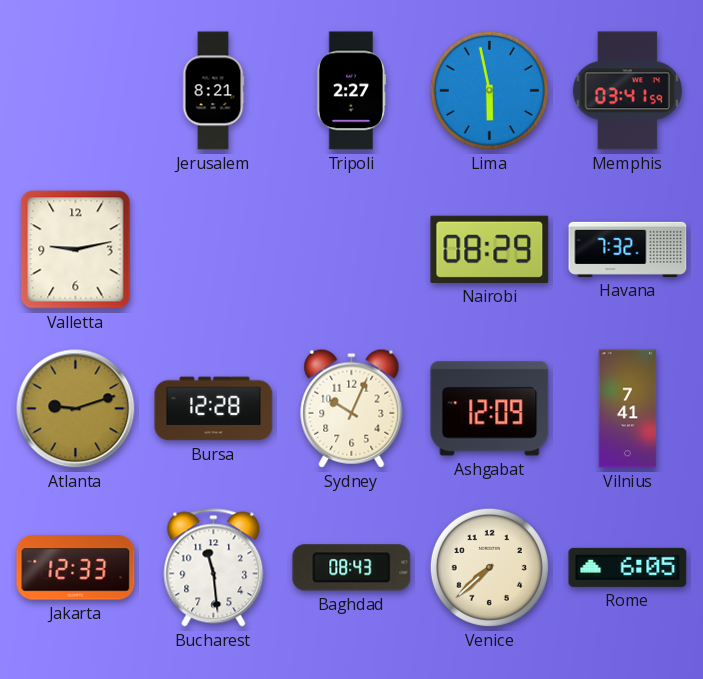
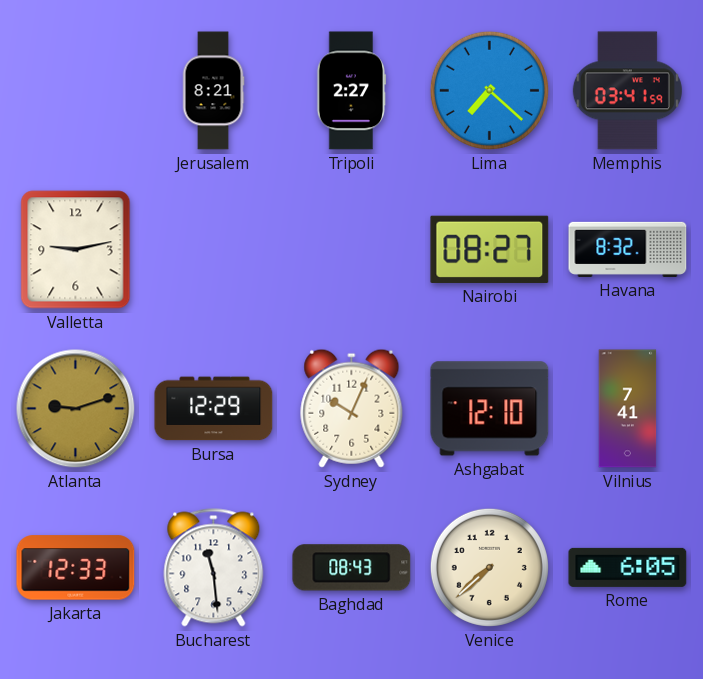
Lima: 5:58 -> 7:22
Nairobi: 08:29 -> 08:27
Havana: 7:32 -> 8:32
Bursa: 12:28 -> 12:29
Ashgabat: 12:09 -> 12:10
